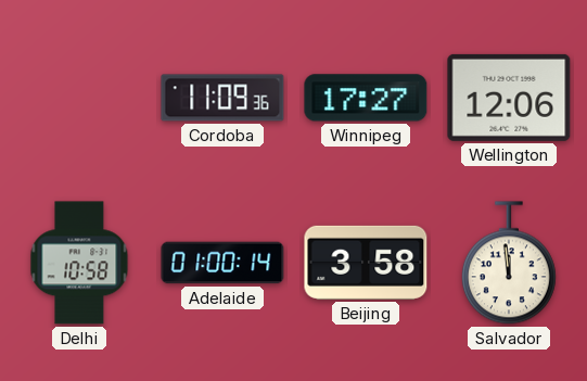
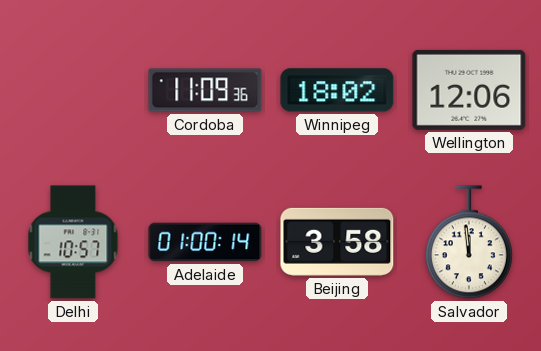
Winnipeg: 17:27 -> 18:02
Delhi: 10:58 -> 10:57
